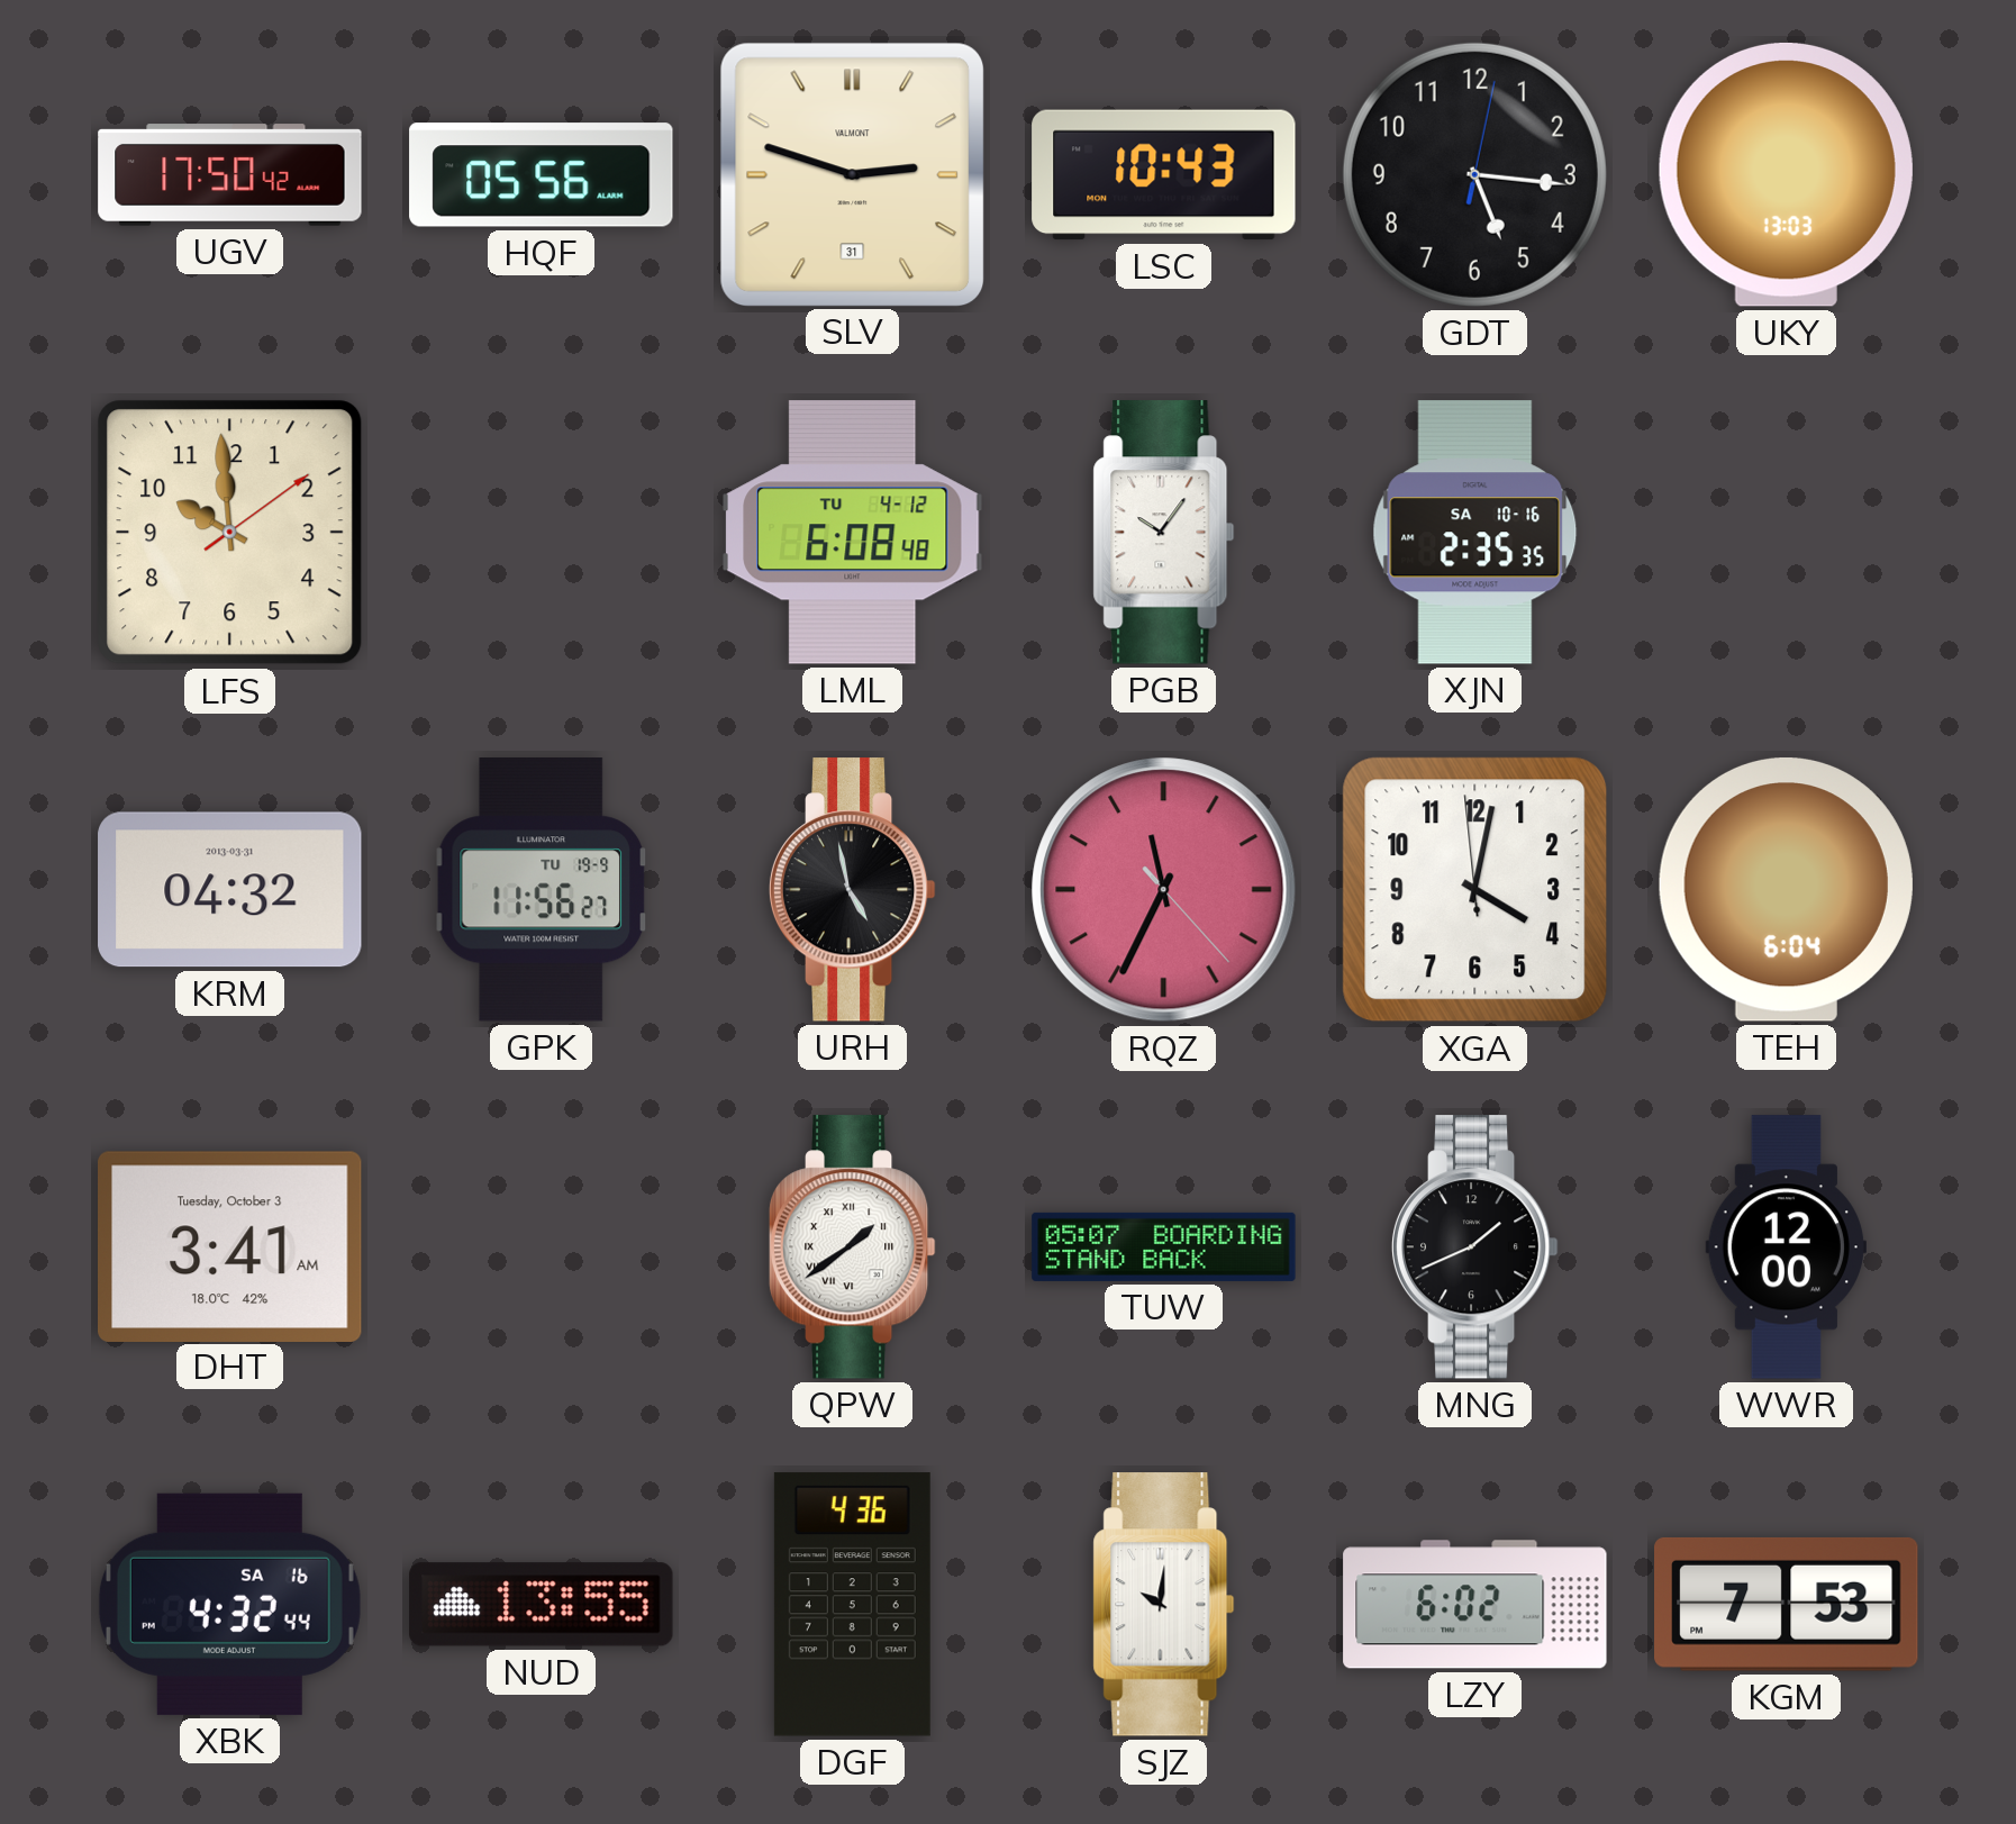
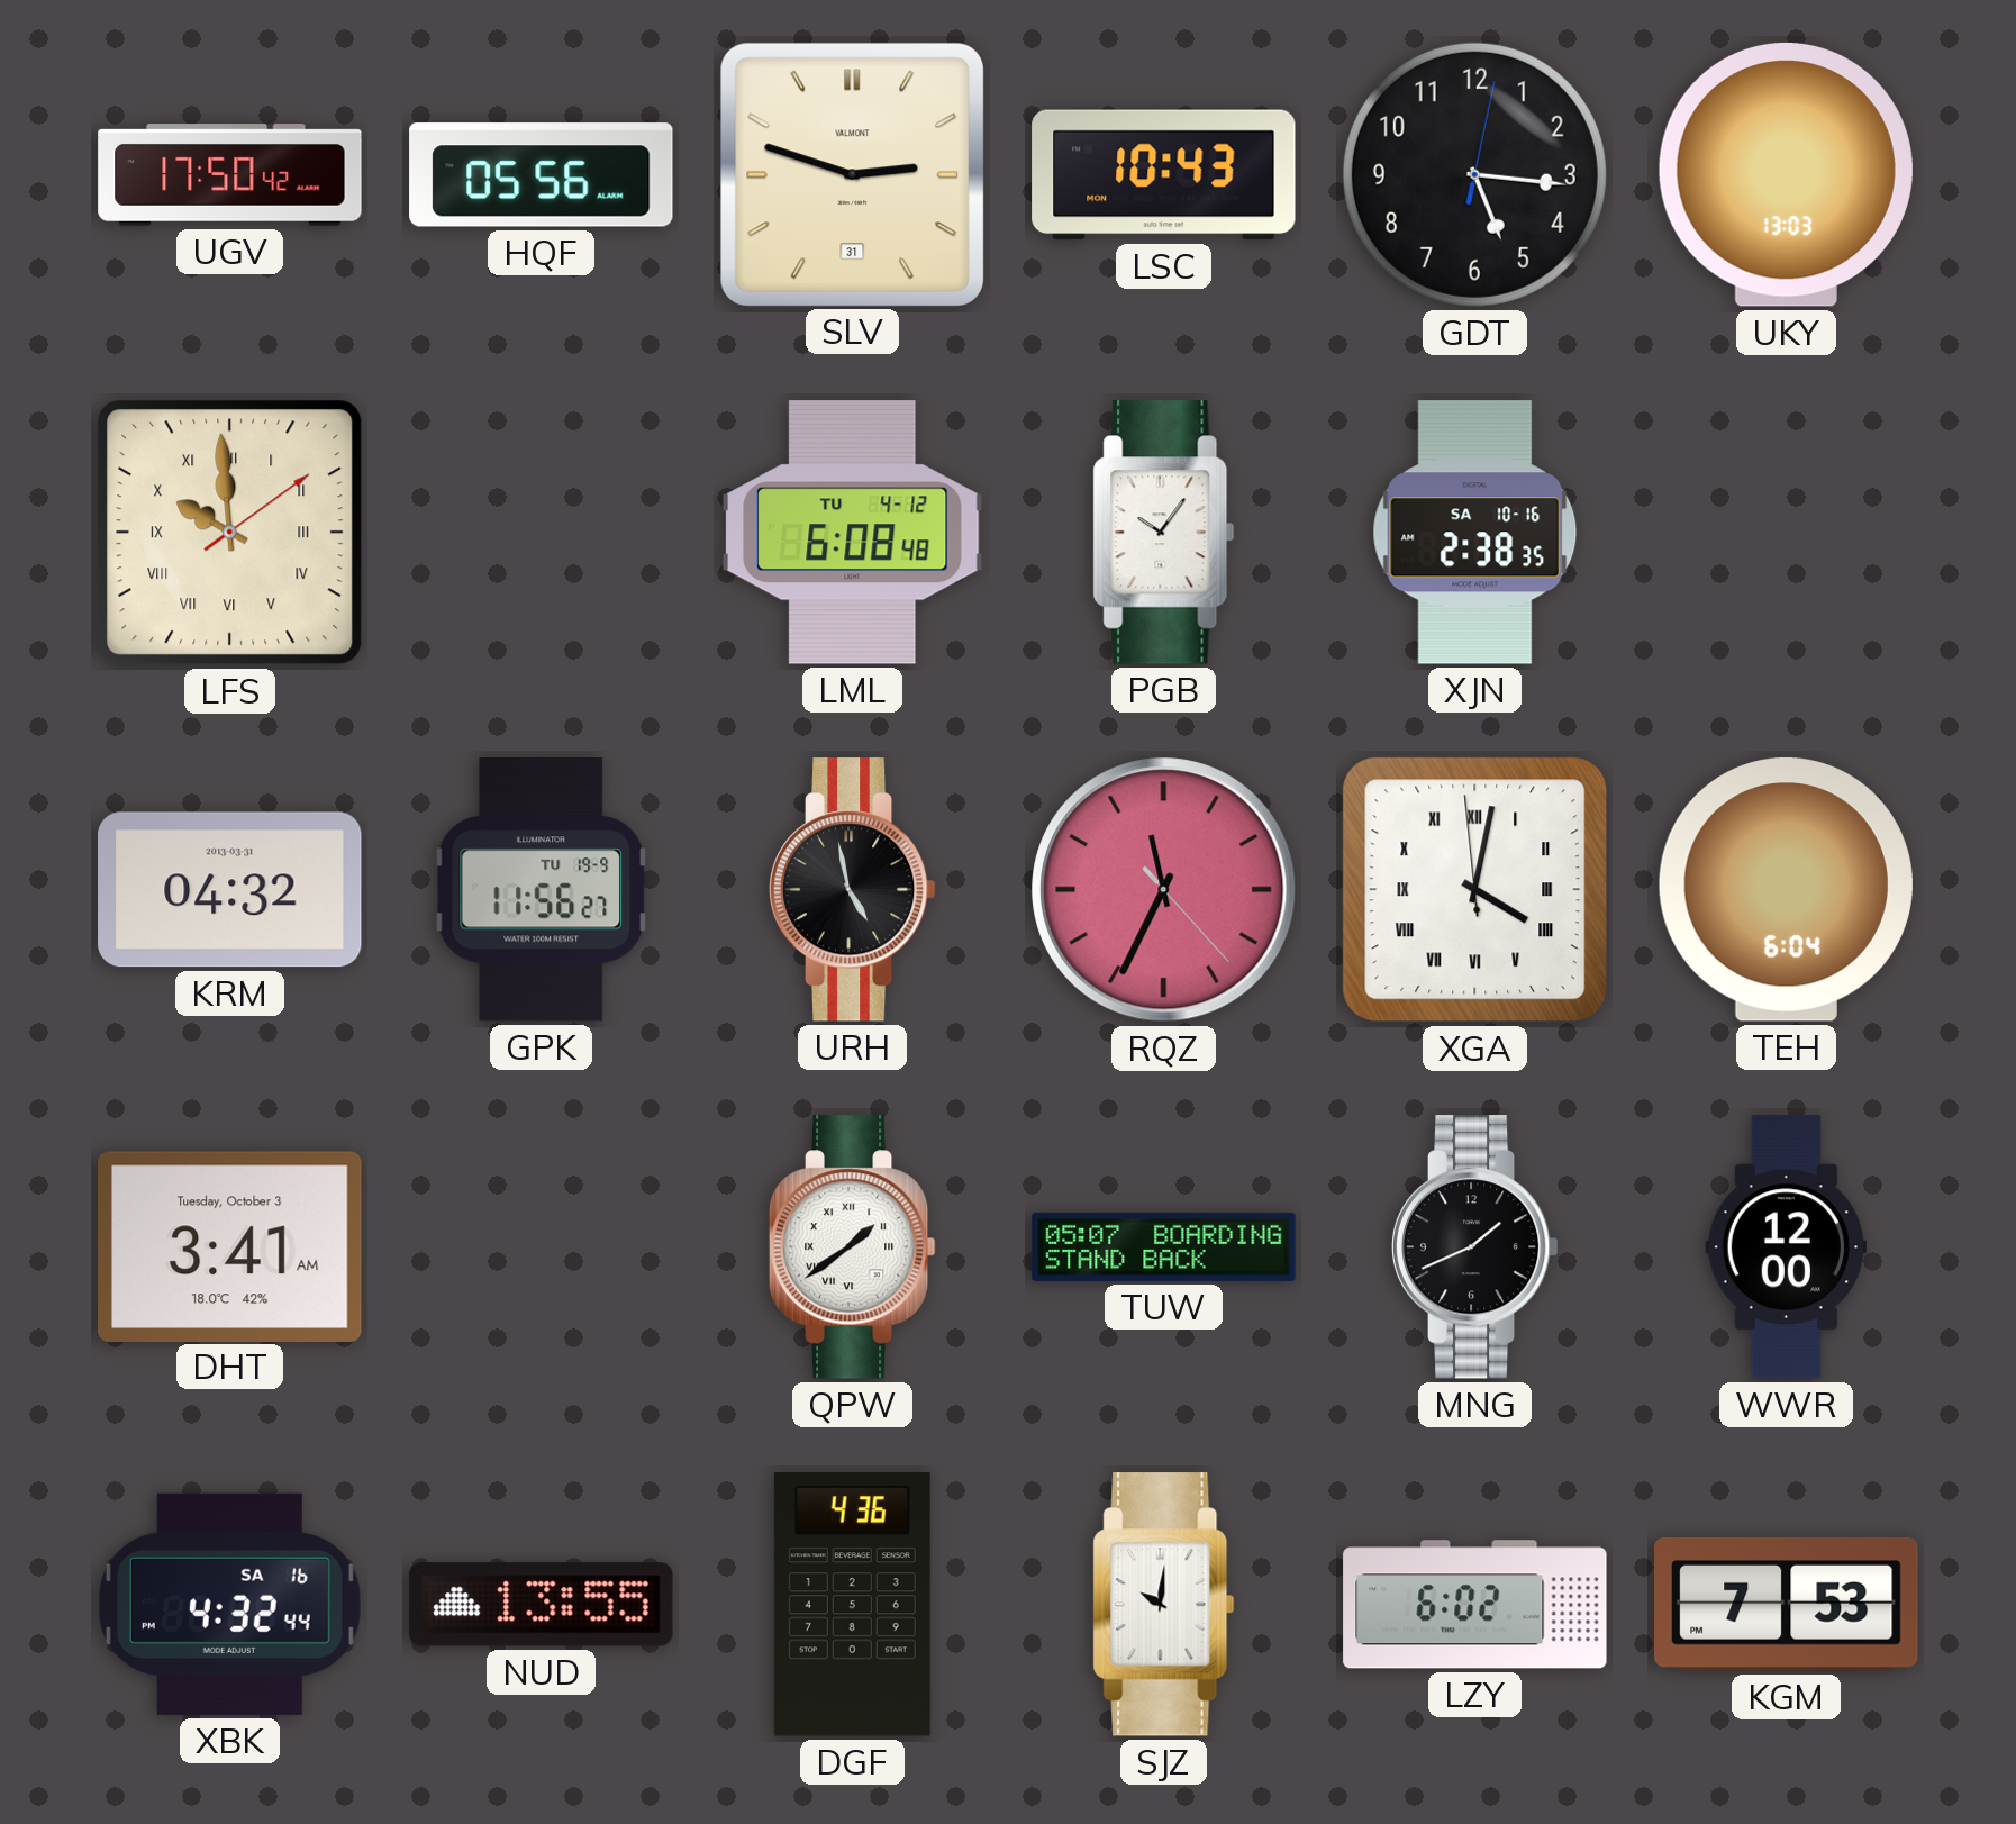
LFS numerals: Arabic -> Roman
XJN: 2:35 -> 2:38
XGA numerals: Arabic -> Roman
